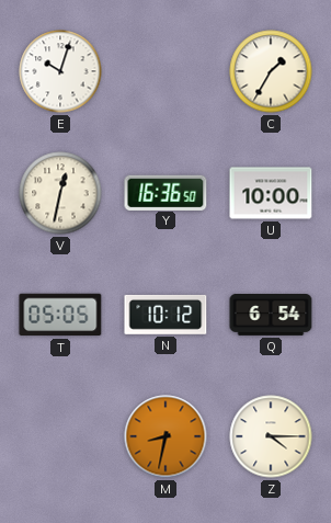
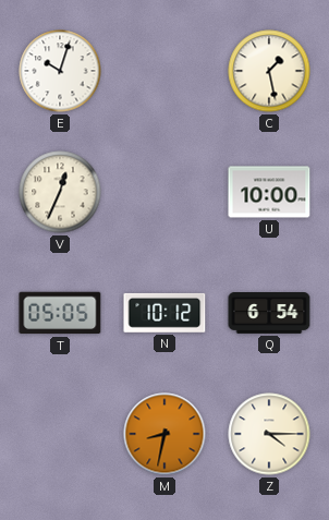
C: 1:35 -> 1:28
V: 12:32 -> 12:34
Y: 16:36 -> none
